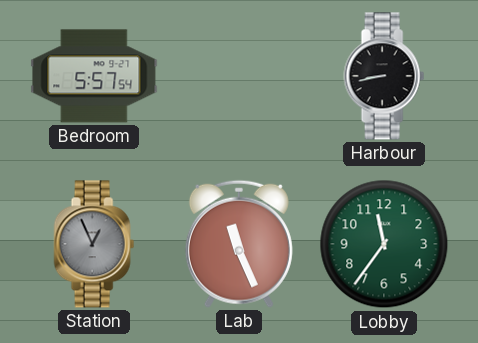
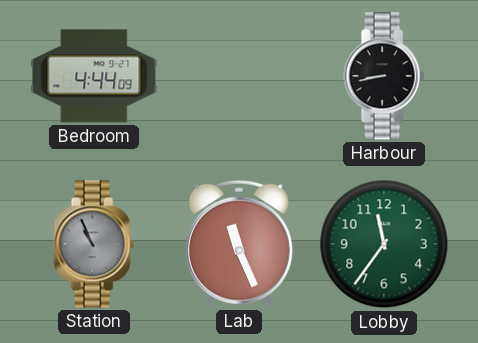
Bedroom: 5:57 -> 4:44
Station: 12:56 -> 10:56
